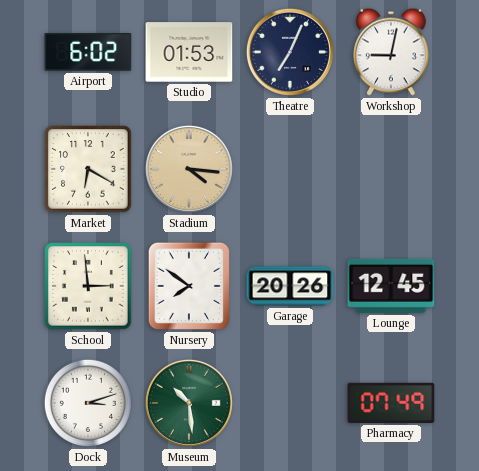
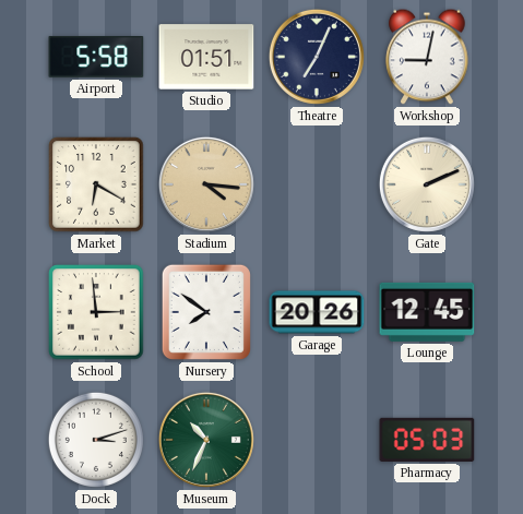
Airport: 6:02 -> 5:58
Studio: 01:53 -> 01:51
Gate: none -> 2:11
Museum: 10:29 -> 10:34
Pharmacy: 07:49 -> 05:03
